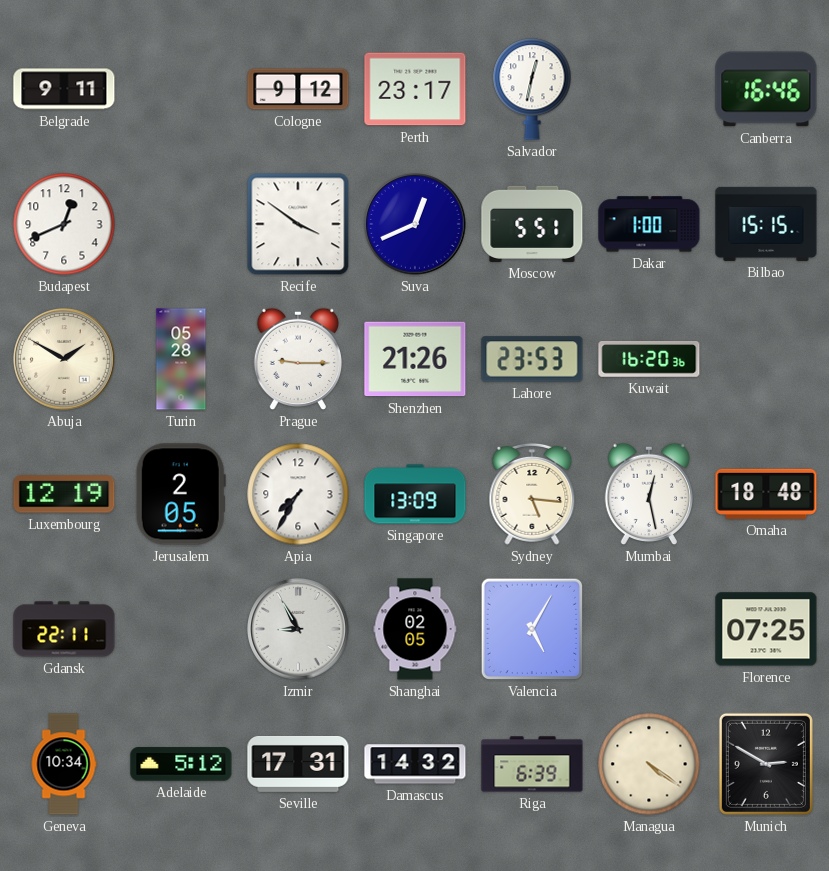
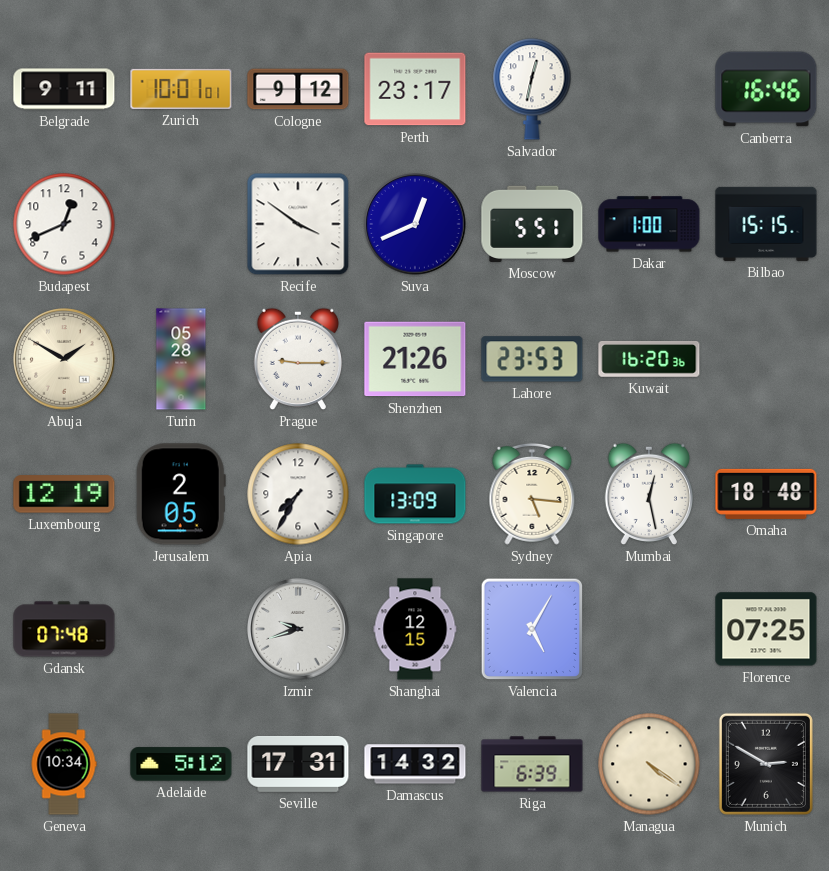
Zurich: none -> 10:01
Gdansk: 22:11 -> 07:48
Izmir: 8:55 -> 9:42
Shanghai: 02:05 -> 12:15
